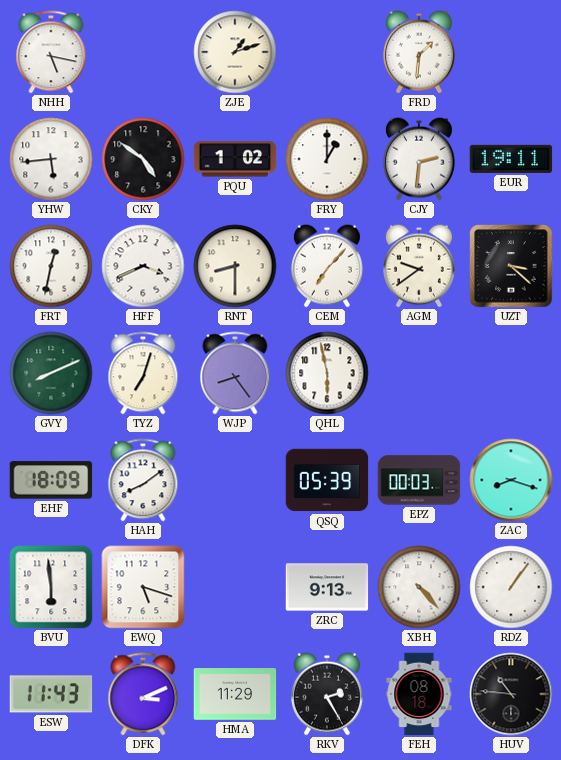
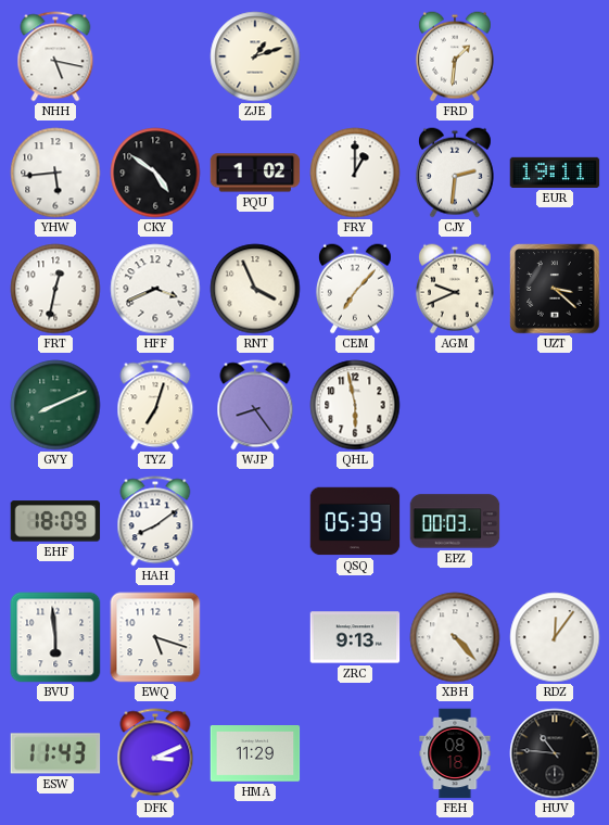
RNT: 8:30 -> 3:56
AGM: 9:39 -> 9:41
ZAC: 8:18 -> none
RDZ: 1:06 -> 12:06
RKV: 2:25 -> none
